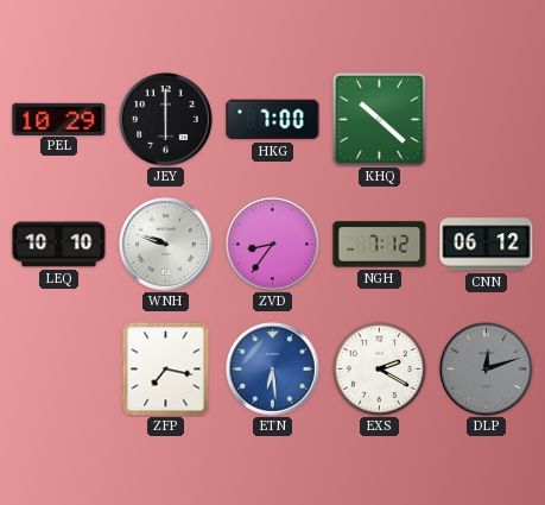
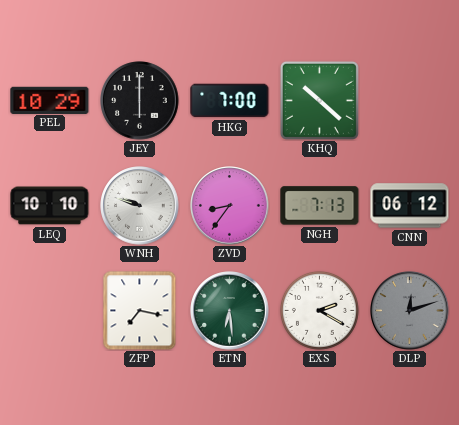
NGH: 7:12 -> 7:13
ETN dial: blue -> green
